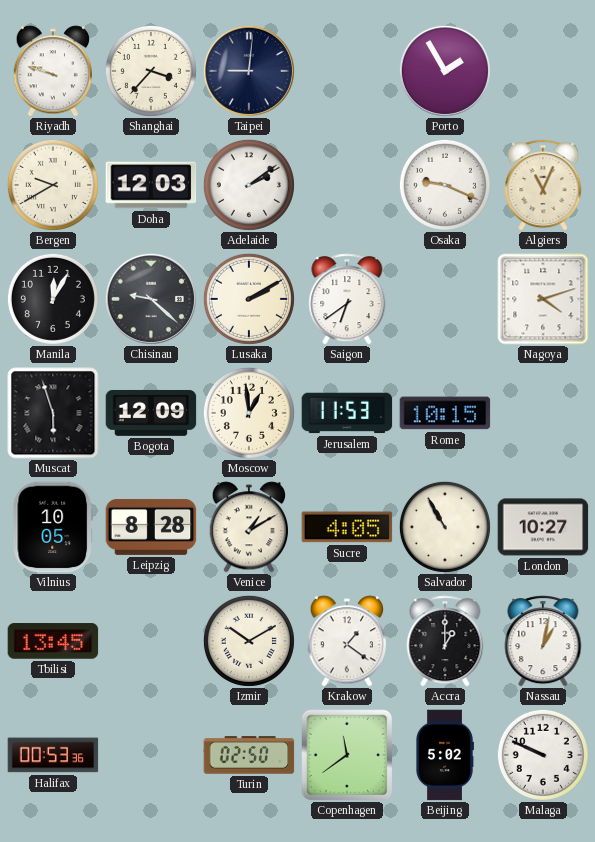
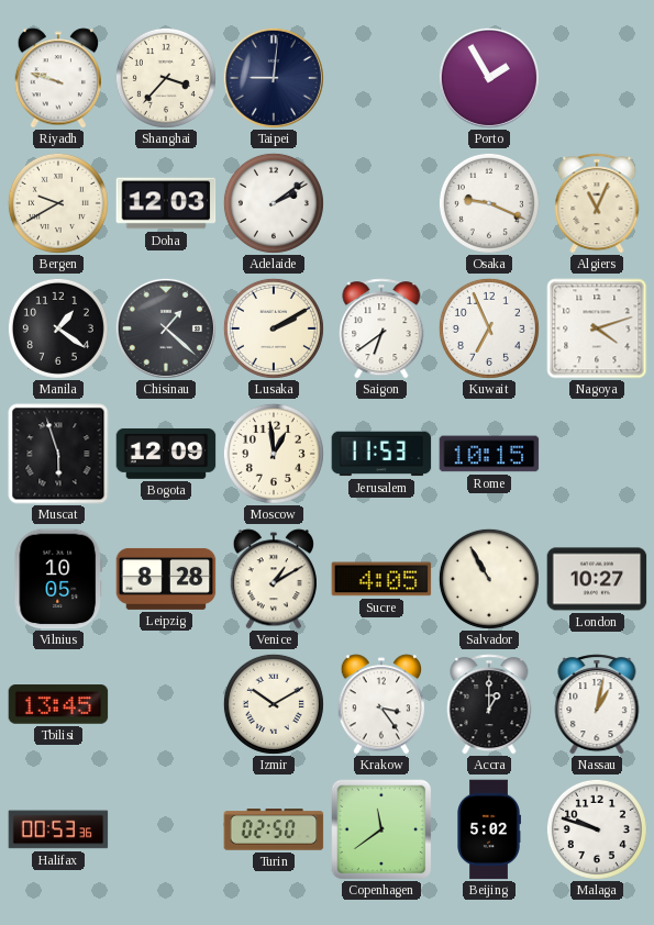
Manila: 12:05 -> 1:21
Chisinau: 9:22 -> 1:22
Kuwait: none -> 6:56
Krakow: 1:21 -> 3:24
Malaga: 9:49 -> 9:48
